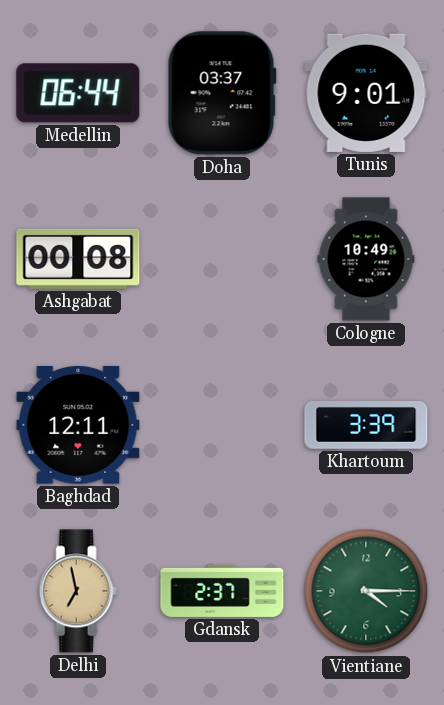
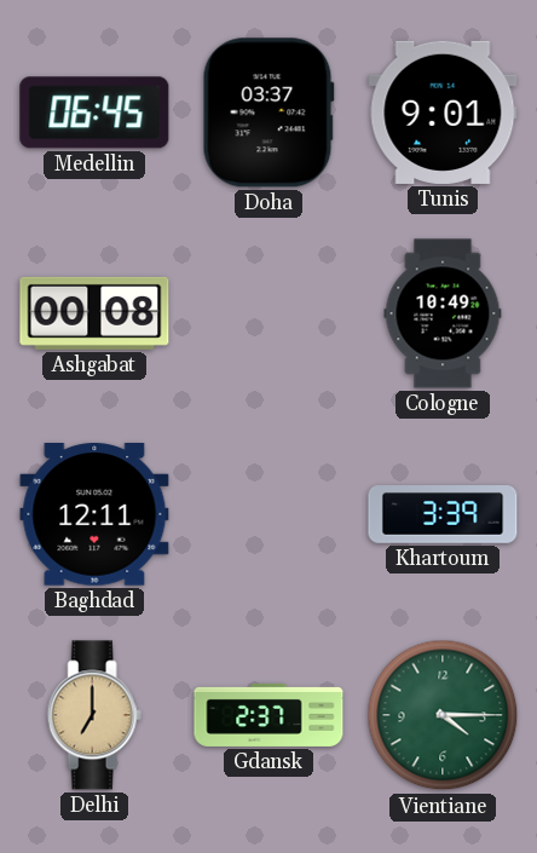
Medellin: 06:44 -> 06:45
Delhi: 6:58 -> 7:00
